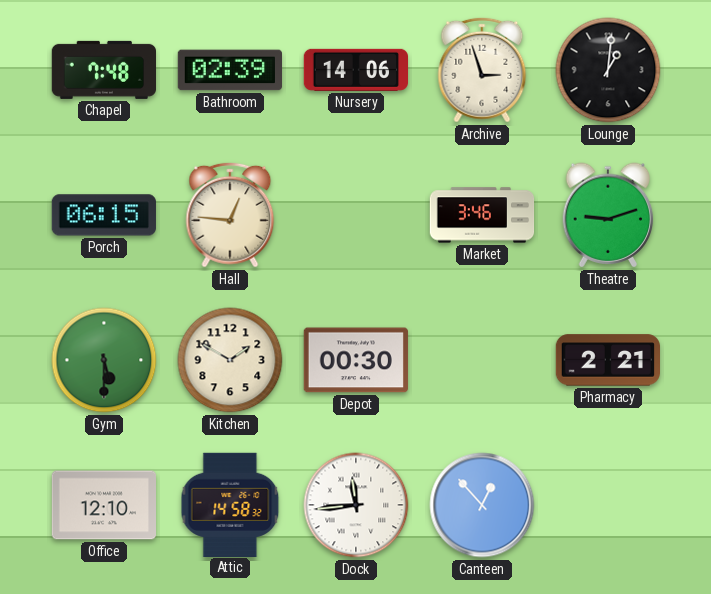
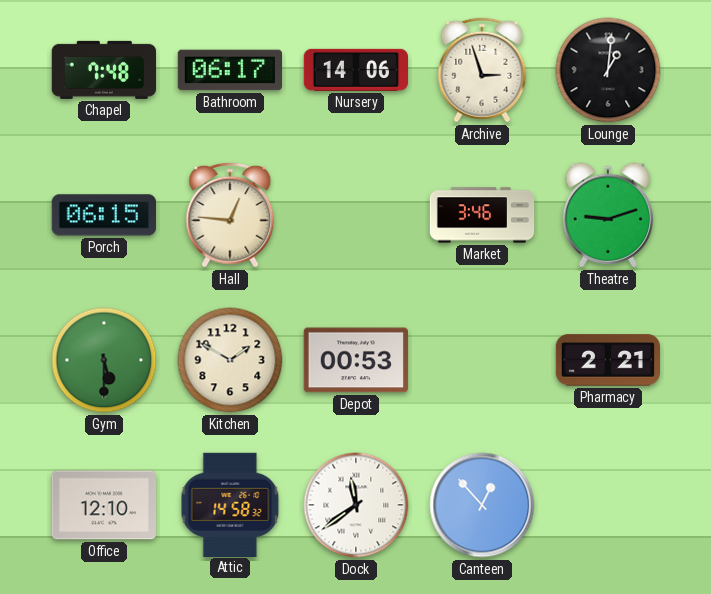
Bathroom: 02:39 -> 06:17
Depot: 00:30 -> 00:53
Dock: 11:44 -> 11:39
